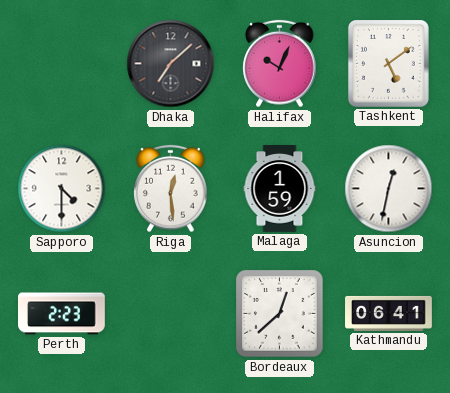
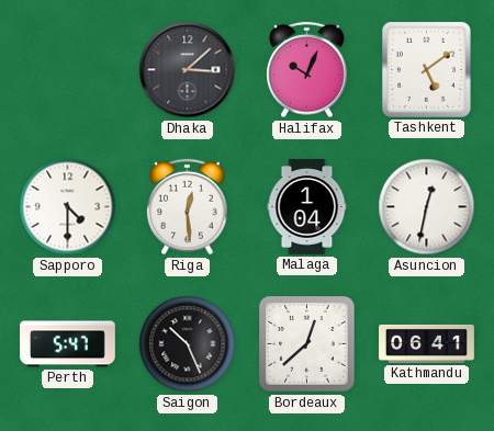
Dhaka: 7:08 -> 3:08
Malaga: 1:59 -> 1:04
Perth: 2:23 -> 5:47
Saigon: none -> 10:26
